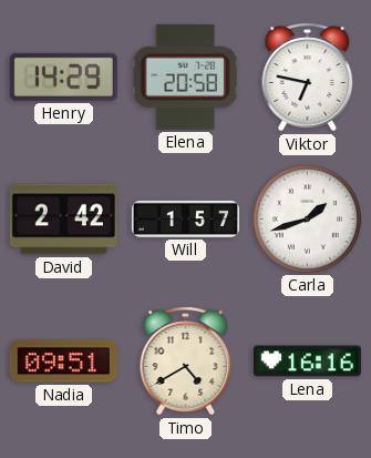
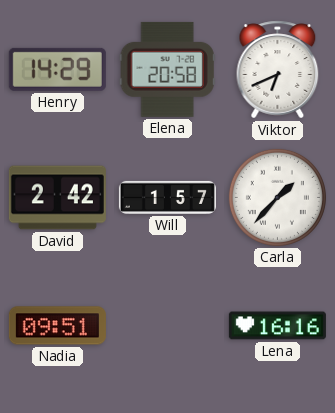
Viktor: 6:47 -> 6:41
Carla: 1:42 -> 1:37
Timo: 4:40 -> none
